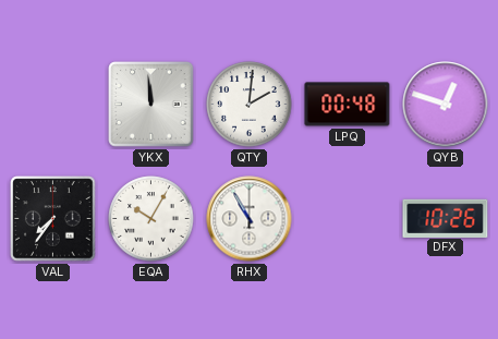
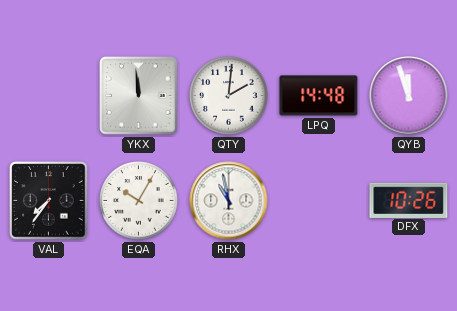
LPQ: 00:48 -> 14:48
QYB: 12:48 -> 11:57
RHX: 10:55 -> 10:58
